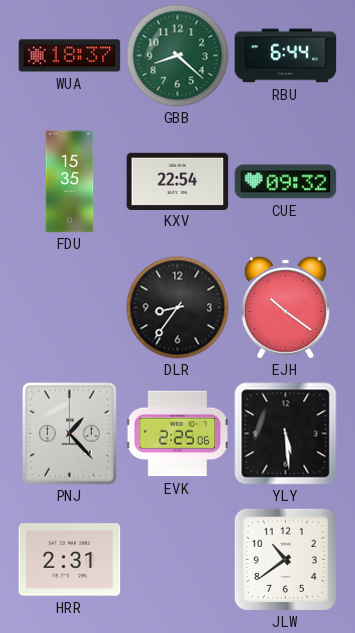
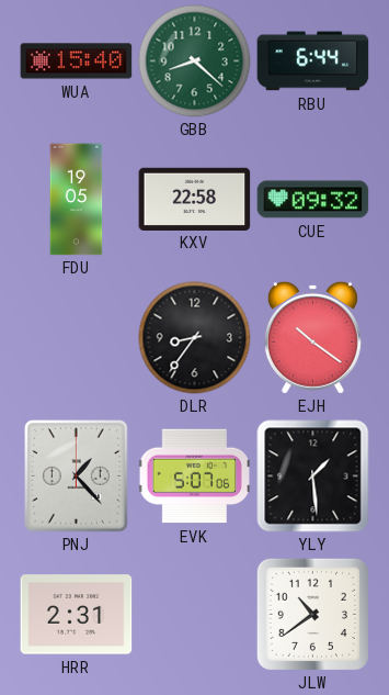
WUA: 18:37 -> 15:40
FDU: 15:35 -> 19:05
KXV: 22:54 -> 22:58
EVK: 2:25 -> 5:07
YLY: 5:29 -> 1:29
